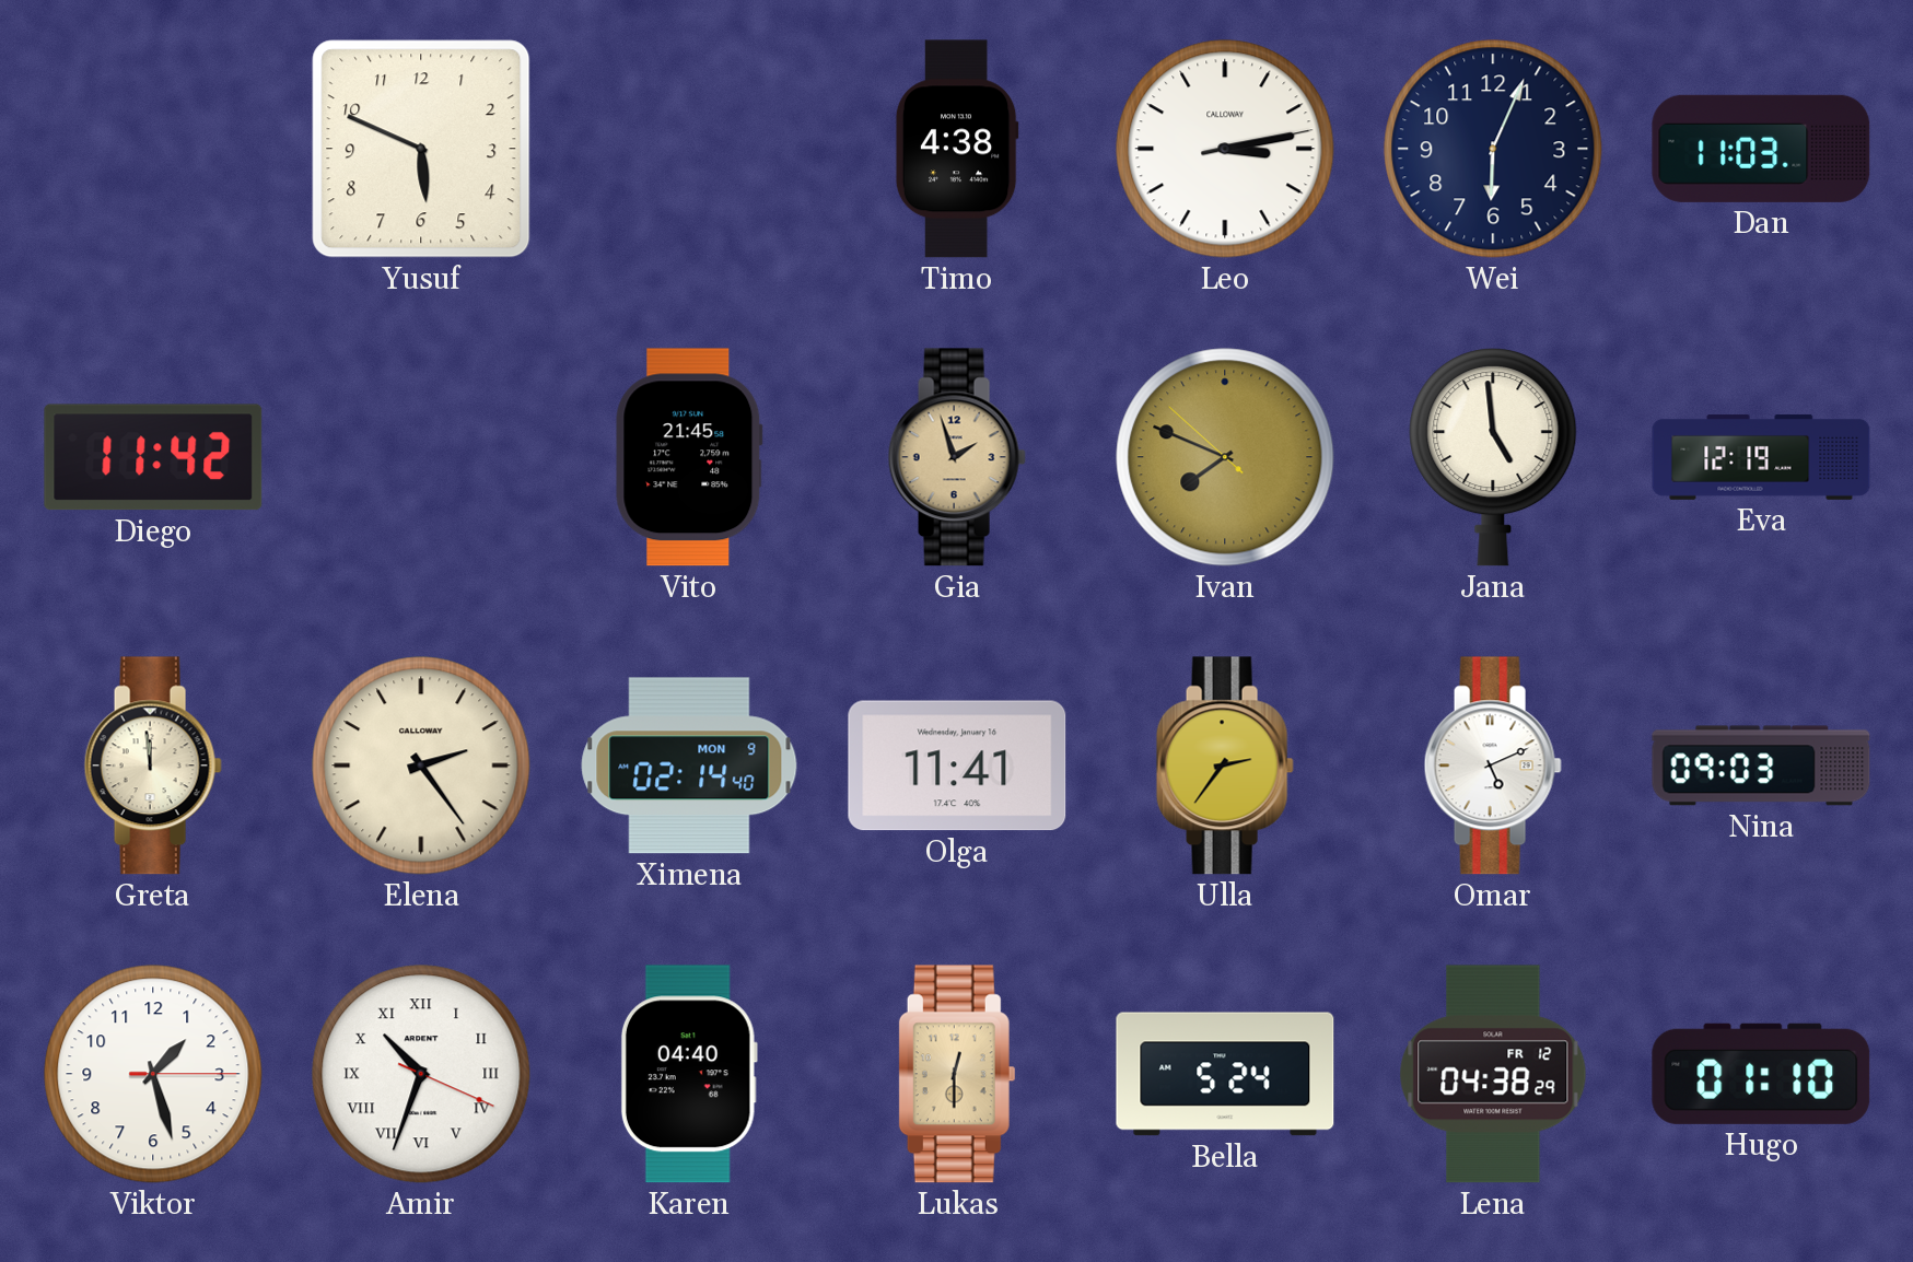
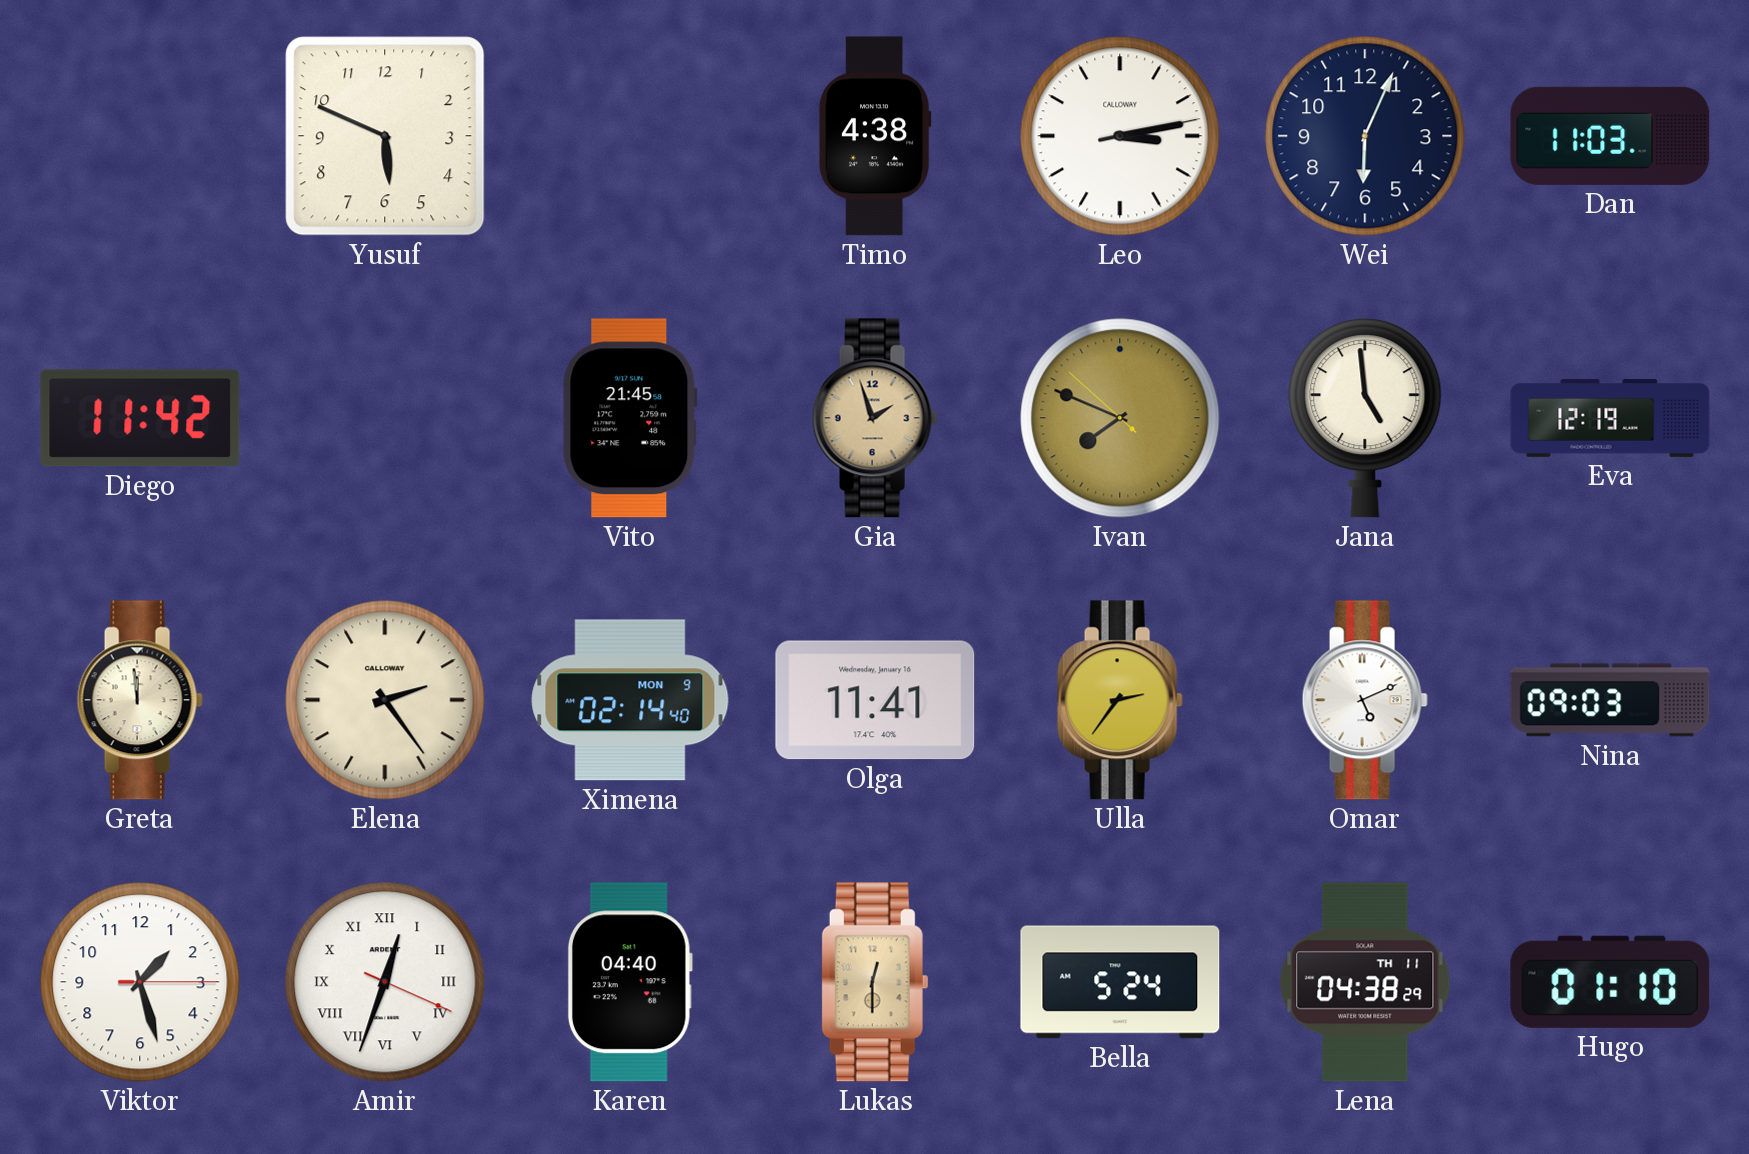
Amir: 10:33 -> 12:33
Lena date: FR 12 -> TH 11
